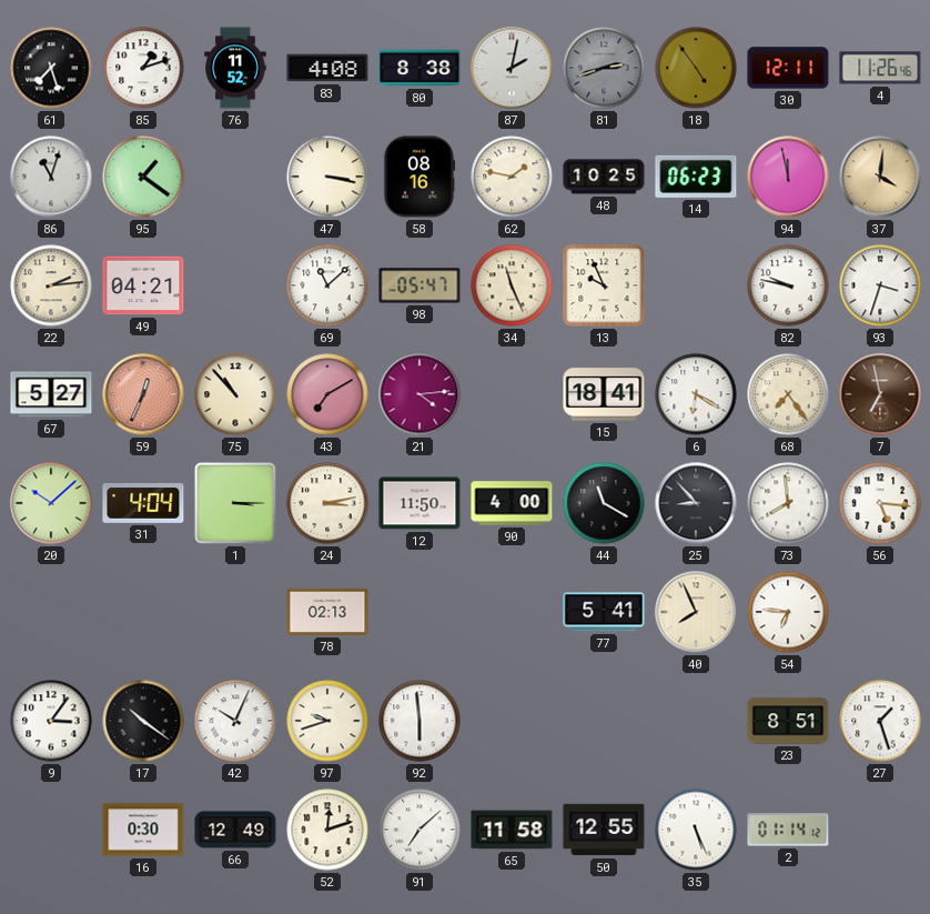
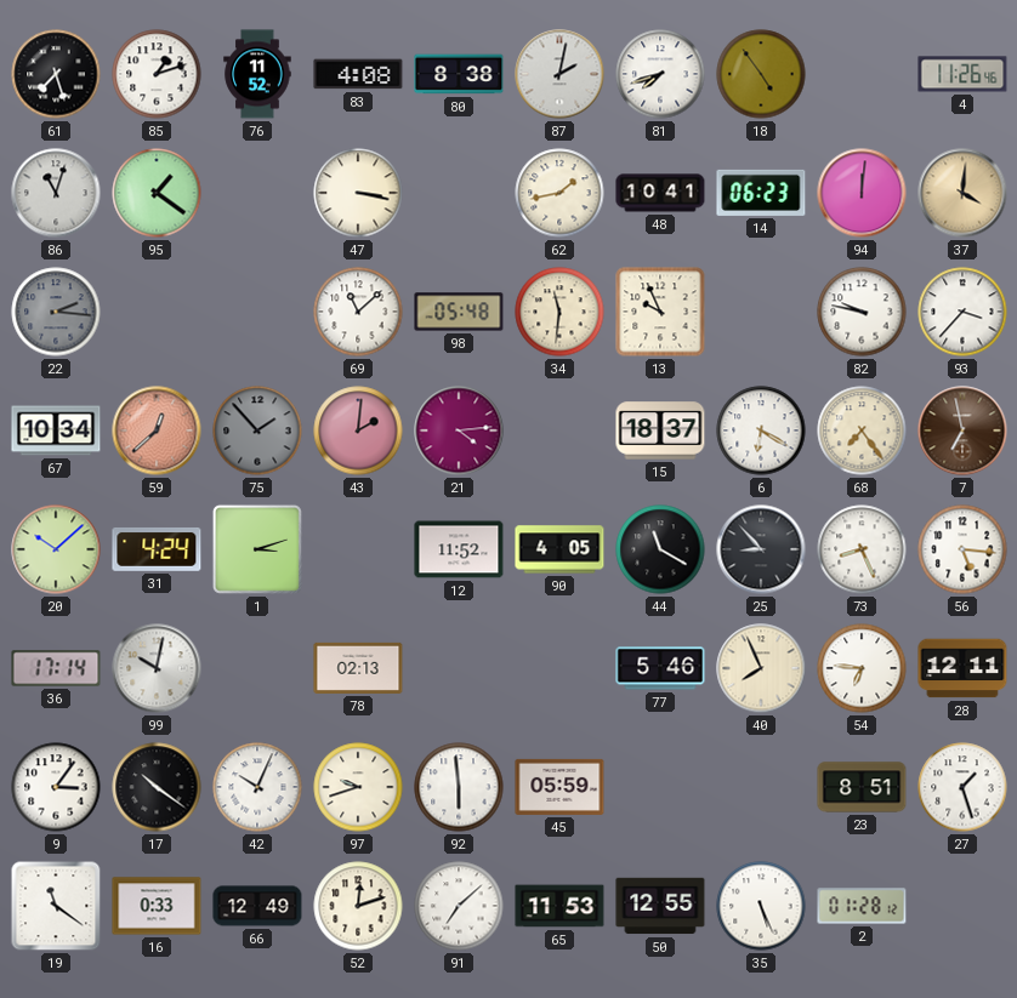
81: 2:42 -> 7:42
81 dial: grey -> white
30: 12:11 -> none
58: 08:16 -> none
62: 1:47 -> 1:43
48: 10:25 -> 10:41
94: 11:58 -> 12:01
22: 2:14 -> 2:16
22 dial: cream -> grey
49: 04:21 -> none
98: 05:47 -> 05:48
34: 11:26 -> 11:31
93: 3:33 -> 3:37
67: 5:27 -> 10:34
59: 12:34 -> 12:38
75: 10:53 -> 1:53
75 dial: cream -> grey
43: 7:10 -> 2:01
15: 18:41 -> 18:37
31: 4:04 -> 4:24
1: 3:15 -> 3:12
24: 3:13 -> none
12: 11:50 -> 11:52
90: 4:00 -> 4:05
73: 7:59 -> 8:26
36: none -> 17:14
99: none -> 10:02
77: 5:41 -> 5:46
28: none -> 12:11
45: none -> 05:59
19: none -> 11:21
16: 0:30 -> 0:33
65: 11:58 -> 11:53
2: 01:14 -> 01:28
